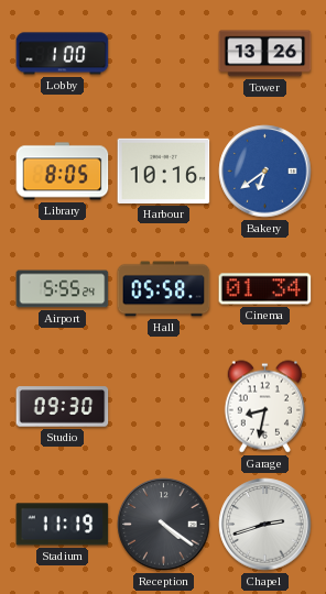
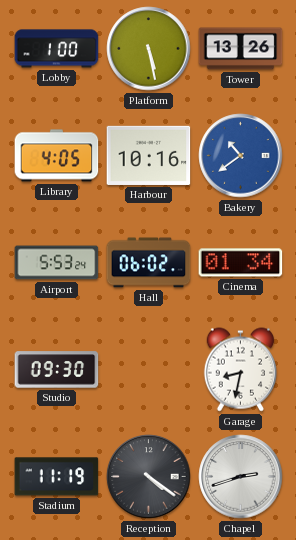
Platform: none -> 5:28
Library: 8:05 -> 4:05
Bakery: 6:39 -> 10:39
Airport: 5:55 -> 5:53
Hall: 05:58 -> 06:02
